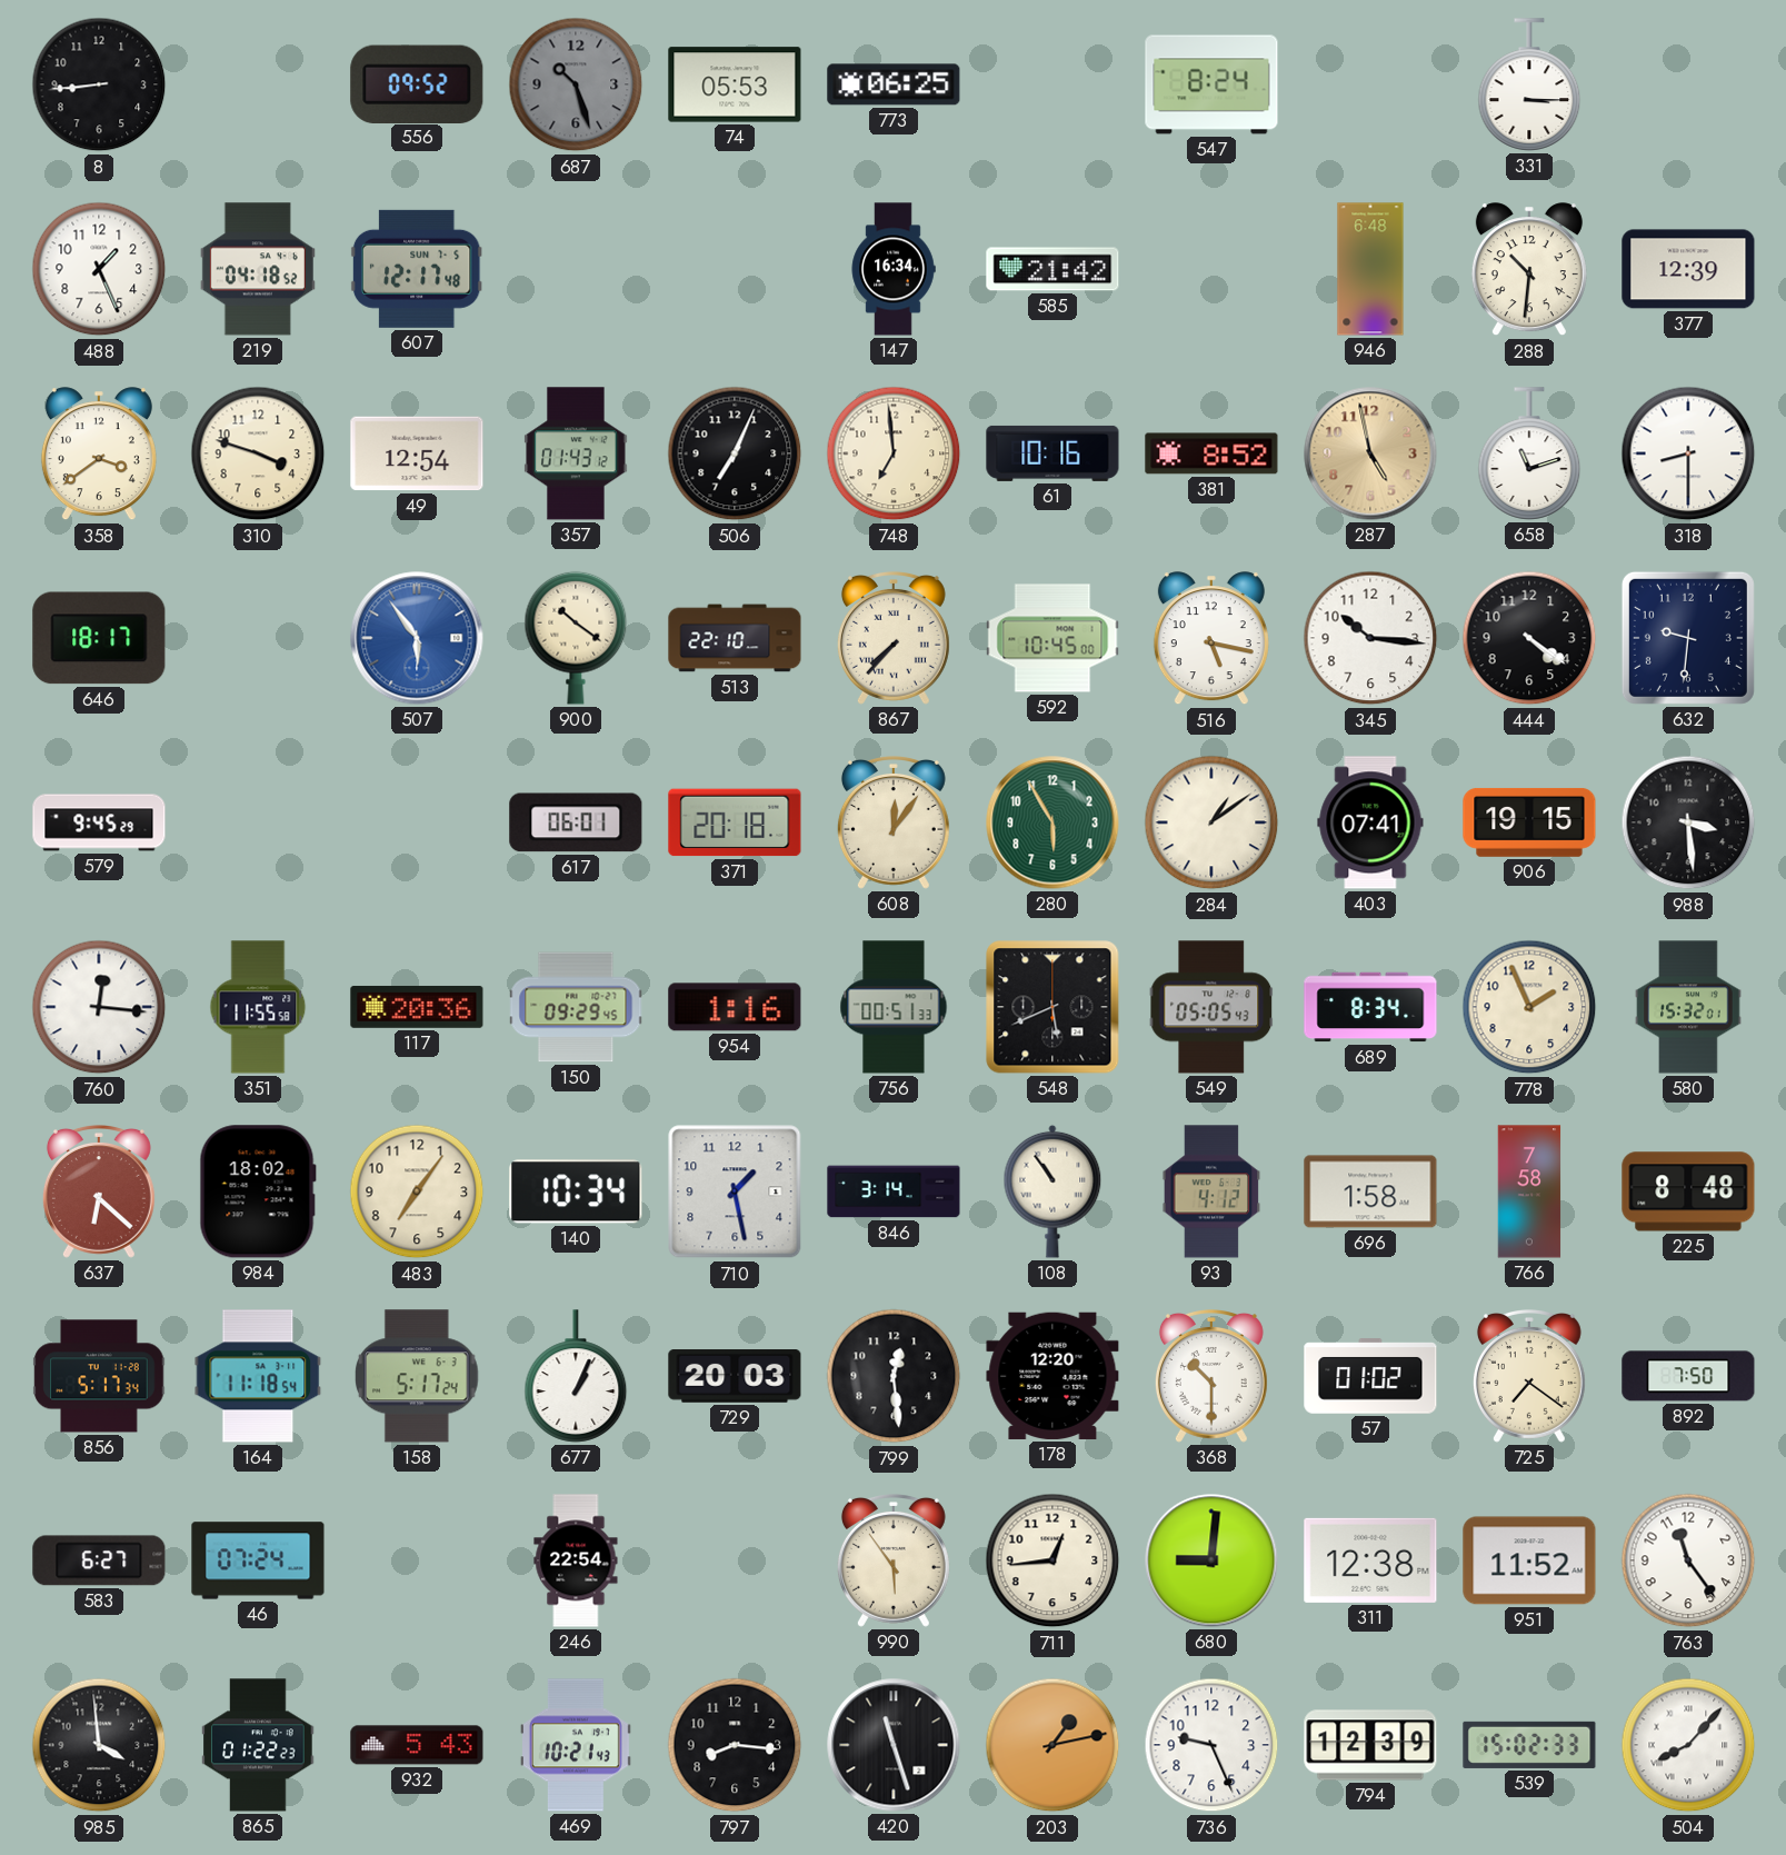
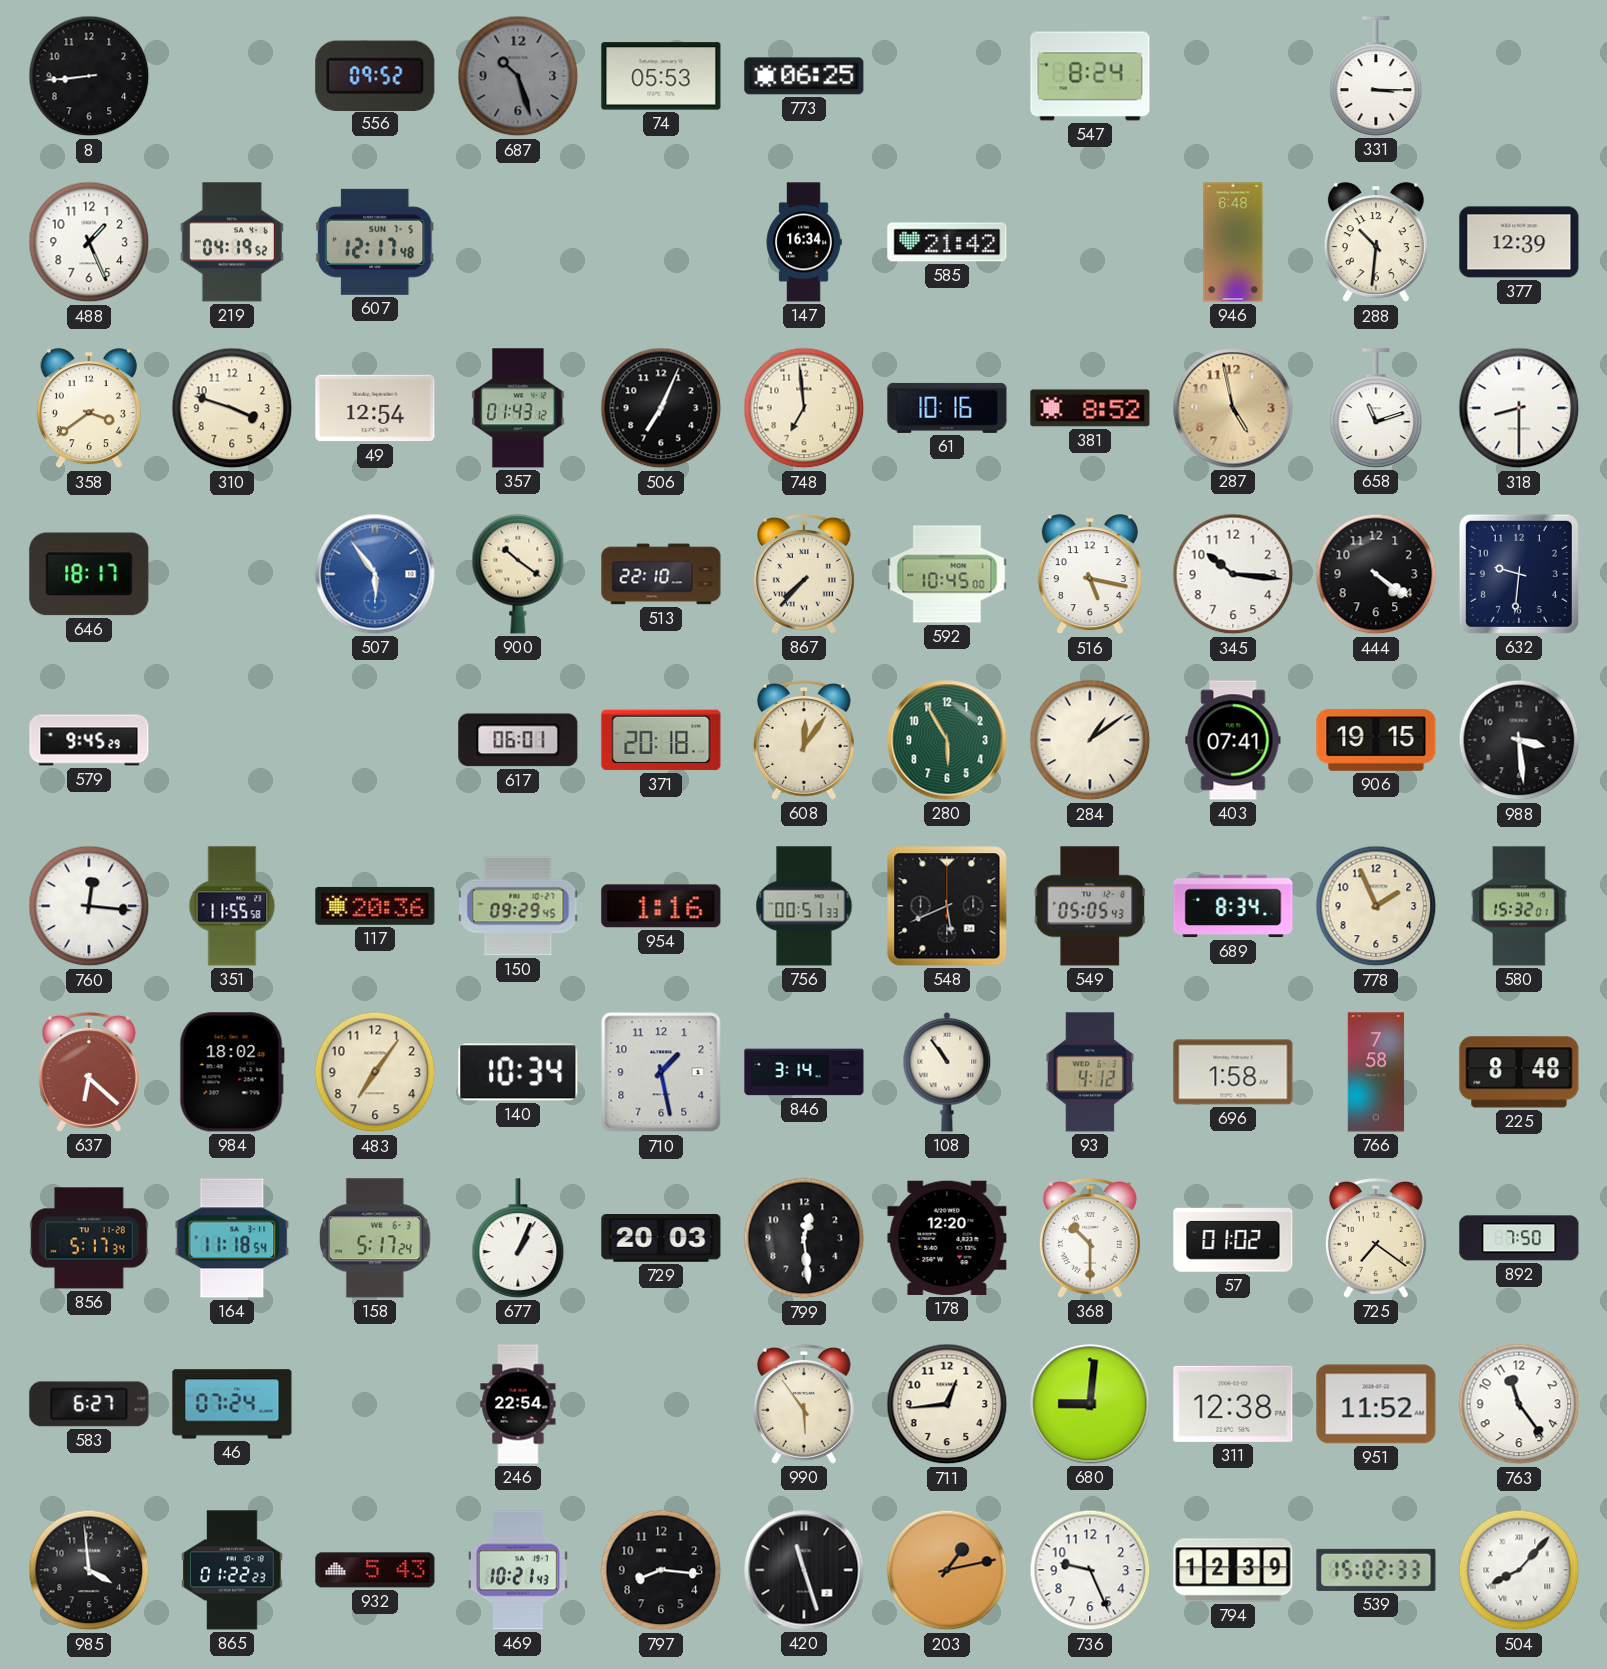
219: 04:18 -> 04:19
